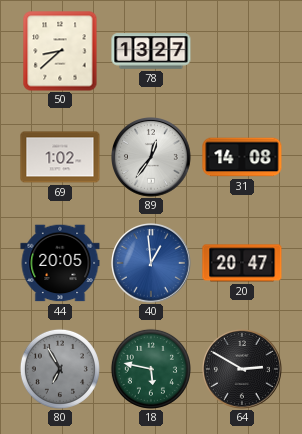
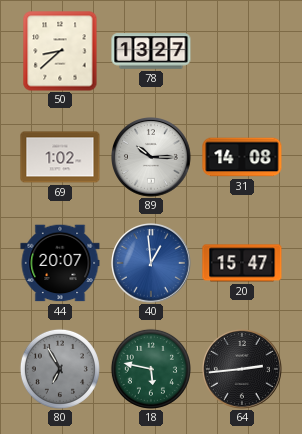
89: 12:36 -> 10:15
44: 20:05 -> 20:07
20: 20:47 -> 15:47
64: 2:50 -> 2:44
